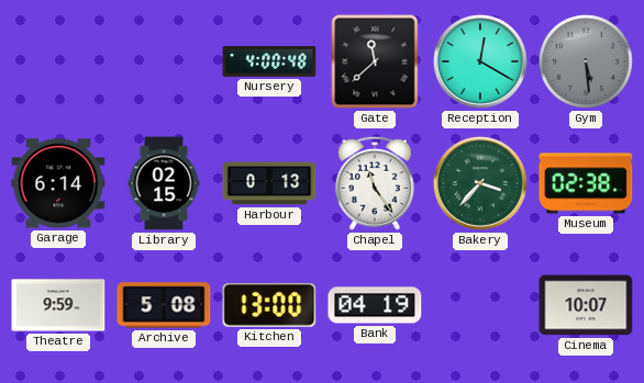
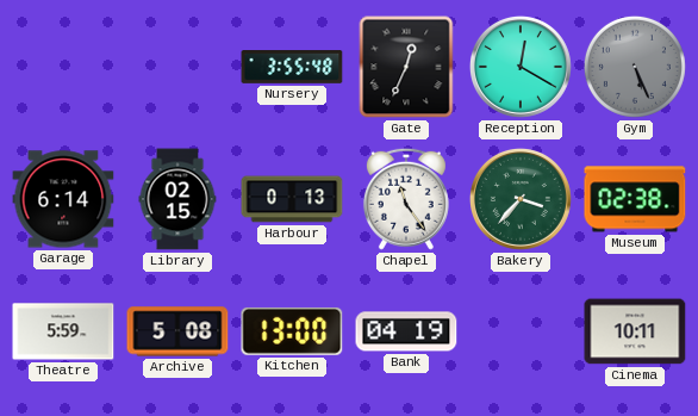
Nursery: 4:00 -> 3:55
Gate: 11:38 -> 12:34
Gym: 5:29 -> 5:26
Theatre: 9:59 -> 5:59
Cinema: 10:07 -> 10:11
